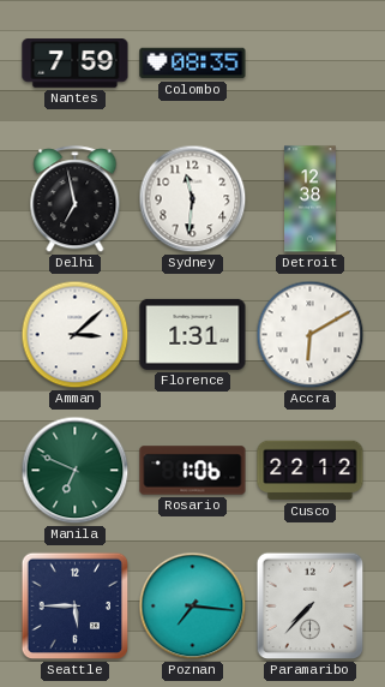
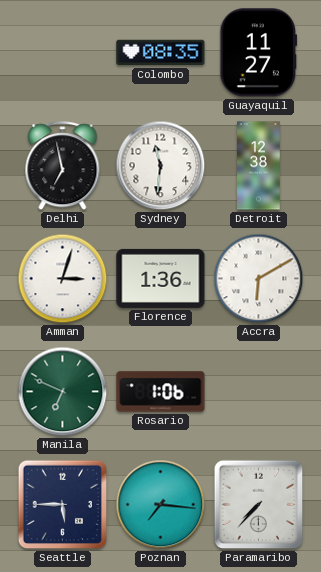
Nantes: 7:59 -> none
Guayaquil: none -> 11:27
Amman: 3:08 -> 3:03
Florence: 1:31 -> 1:36
Cusco: 22:12 -> none
